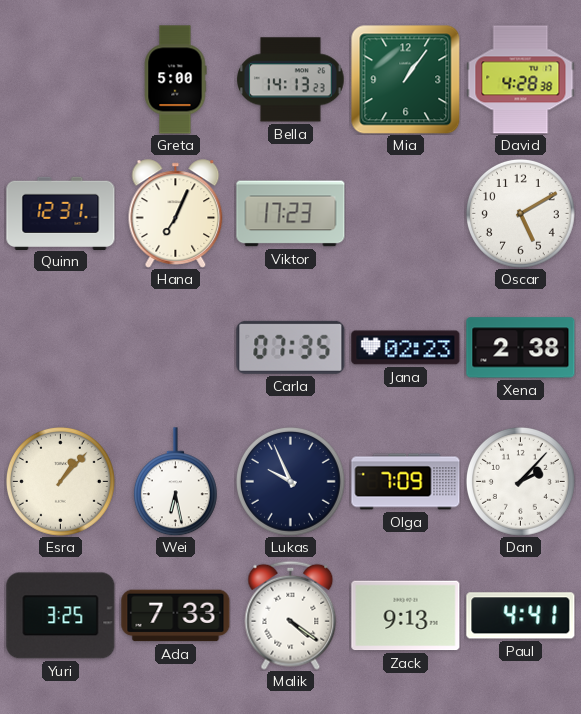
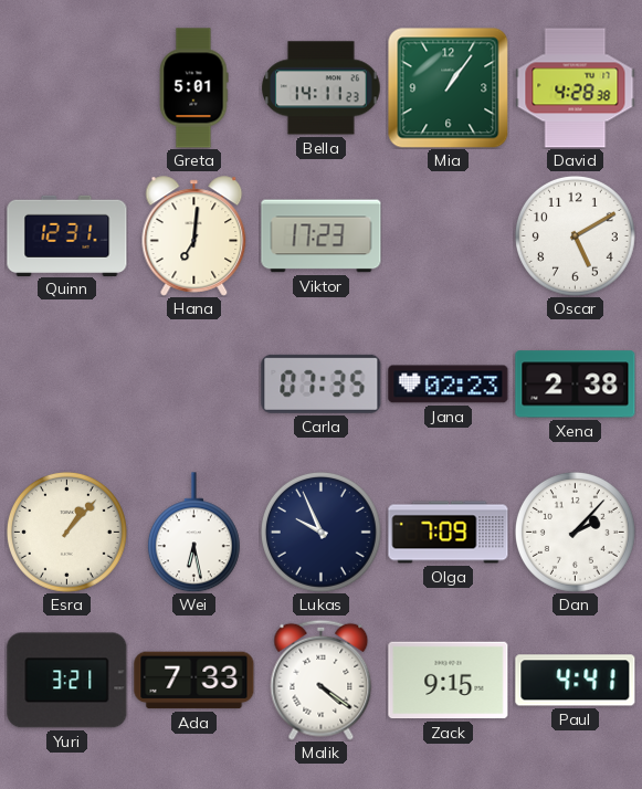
Greta: 5:00 -> 5:01
Bella: 14:13 -> 14:11
Hana: 7:04 -> 7:01
Yuri: 3:25 -> 3:21
Zack: 9:13 -> 9:15
